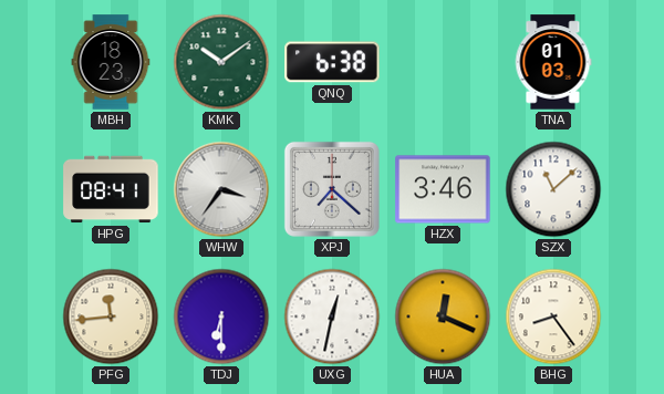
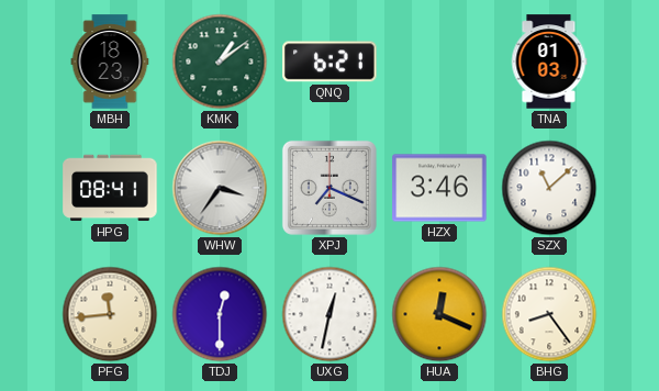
KMK: 10:09 -> 1:09
QNQ: 6:38 -> 6:21
XPJ: 7:22 -> 7:19
TDJ: 6:30 -> 12:30
